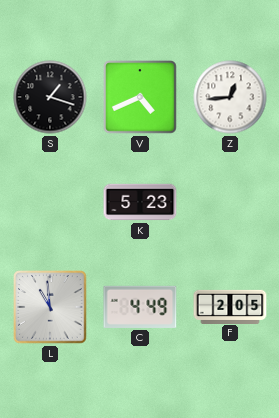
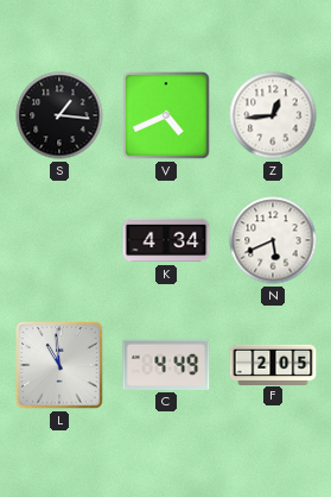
S: 1:18 -> 1:16
K: 5:23 -> 4:34
N: none -> 5:41
